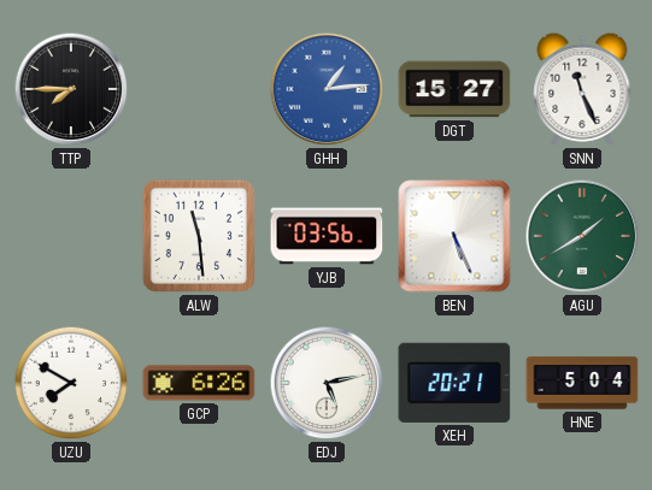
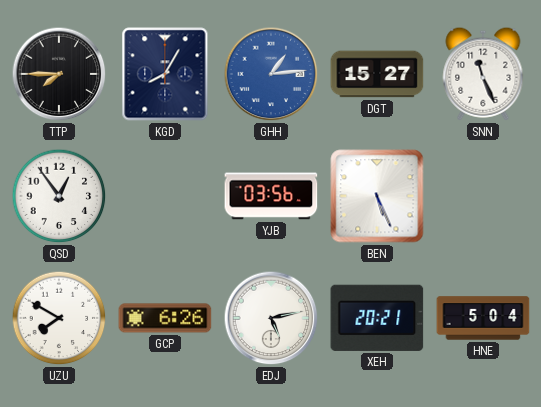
KGD: none -> 8:05
QSD: none -> 12:54
ALW: 11:29 -> none
AGU: 1:40 -> none
